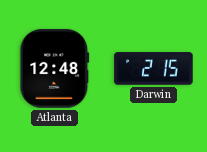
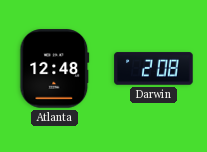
Darwin: 2:15 -> 2:08
